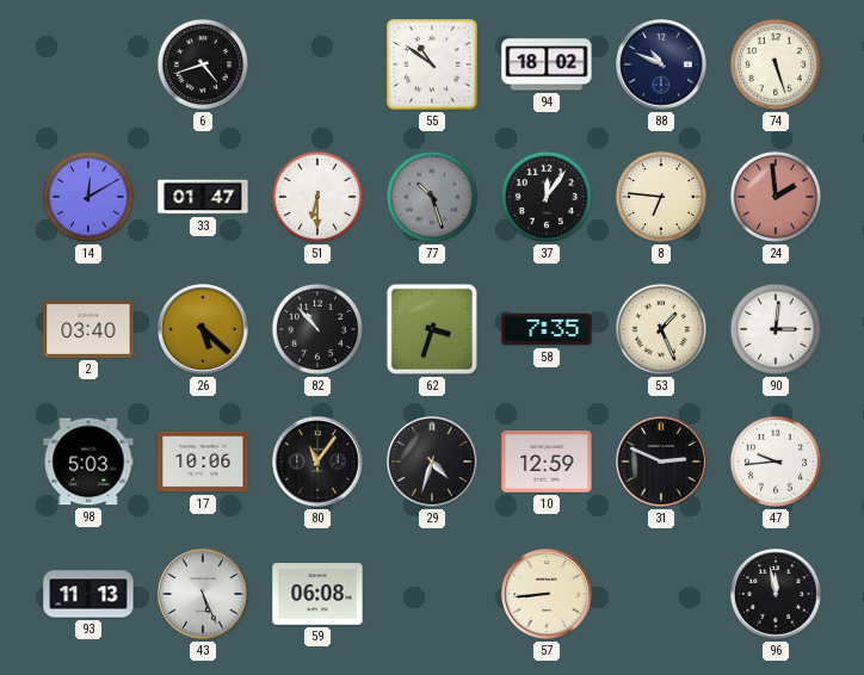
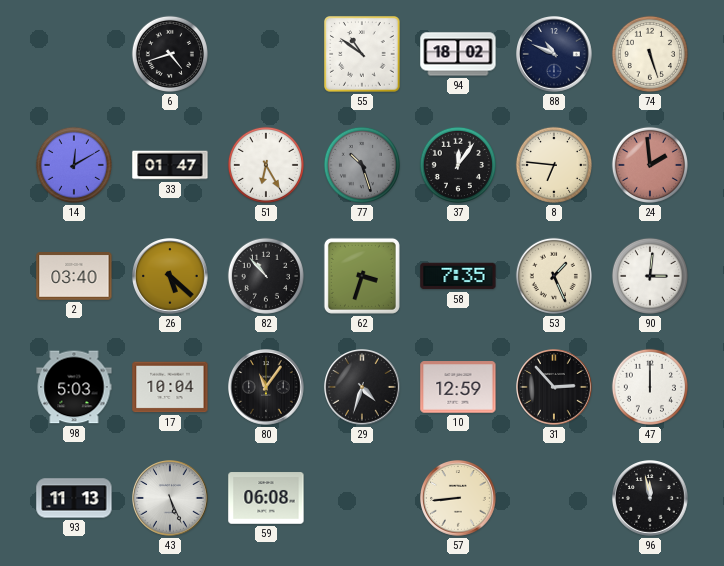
51: 6:30 -> 6:25
17: 10:06 -> 10:04
31: 2:49 -> 2:53
47: 9:44 -> 12:00
